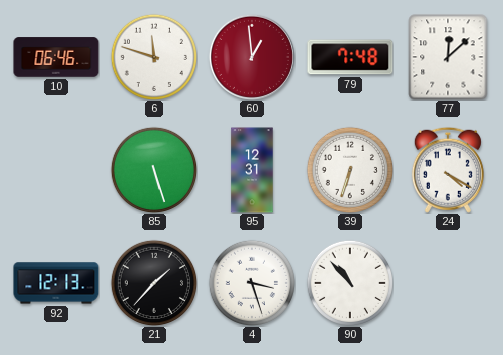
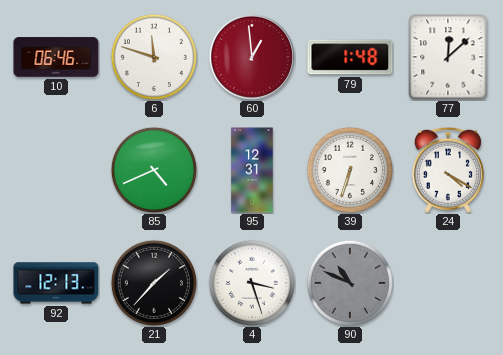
79: 7:48 -> 1:48
85: 5:27 -> 4:41
90: 10:53 -> 10:49
90 dial: white -> grey
